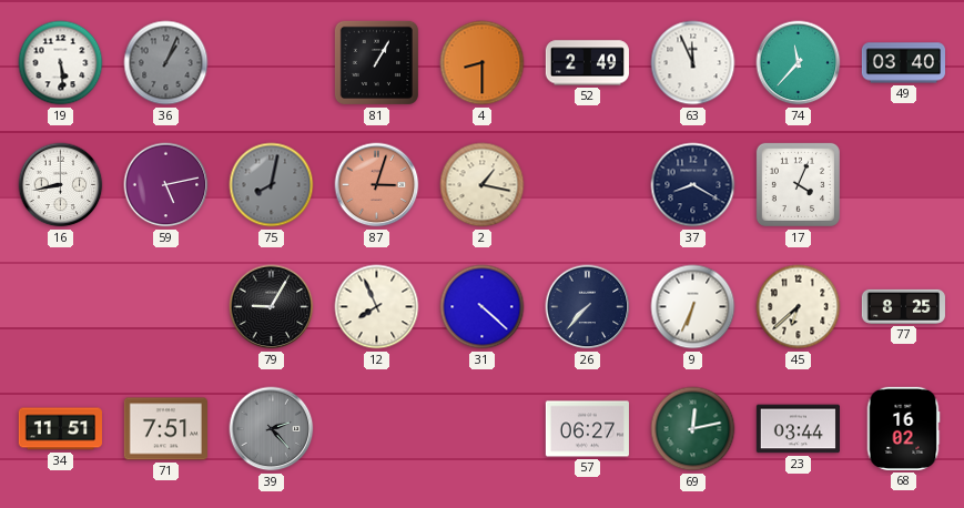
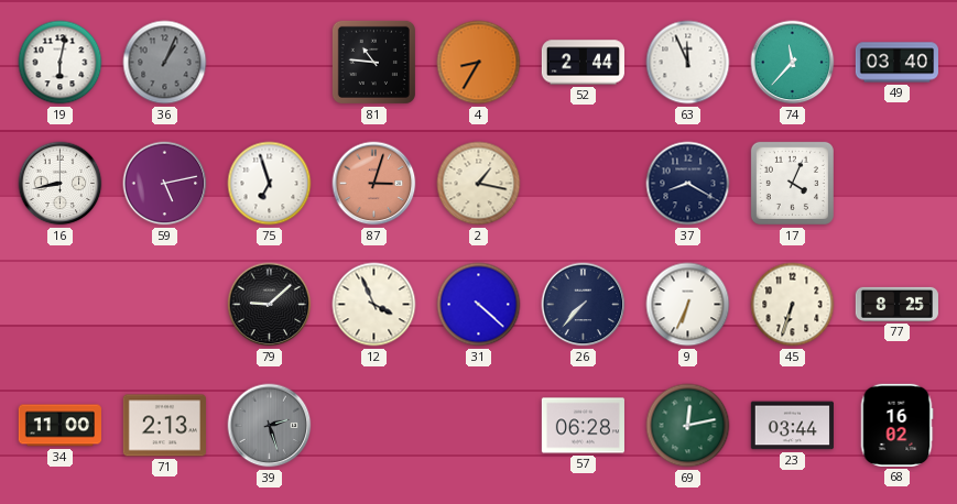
19: 5:29 -> 6:02
81: 1:05 -> 10:46
4: 8:30 -> 8:35
52: 2:49 -> 2:44
75: 8:02 -> 6:57
75 dial: grey -> white
79: 9:05 -> 9:08
12: 7:56 -> 3:56
45: 6:38 -> 6:33
34: 11:51 -> 11:00
71: 7:51 -> 2:13
39: 2:23 -> 2:27
57: 06:27 -> 06:28
